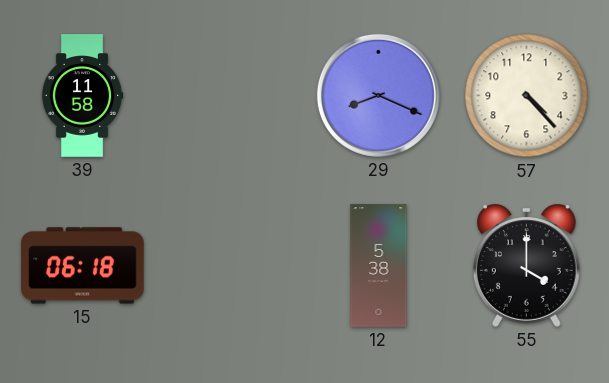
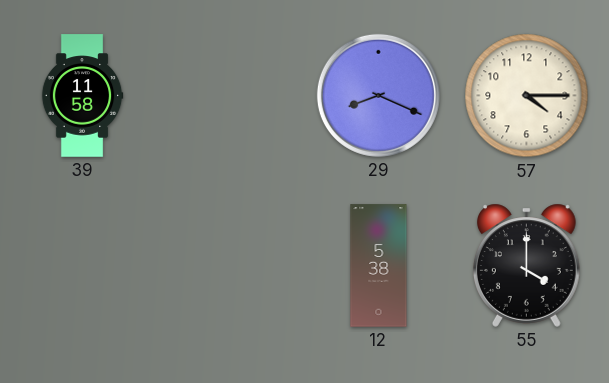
57: 4:23 -> 4:15
15: 06:18 -> none
